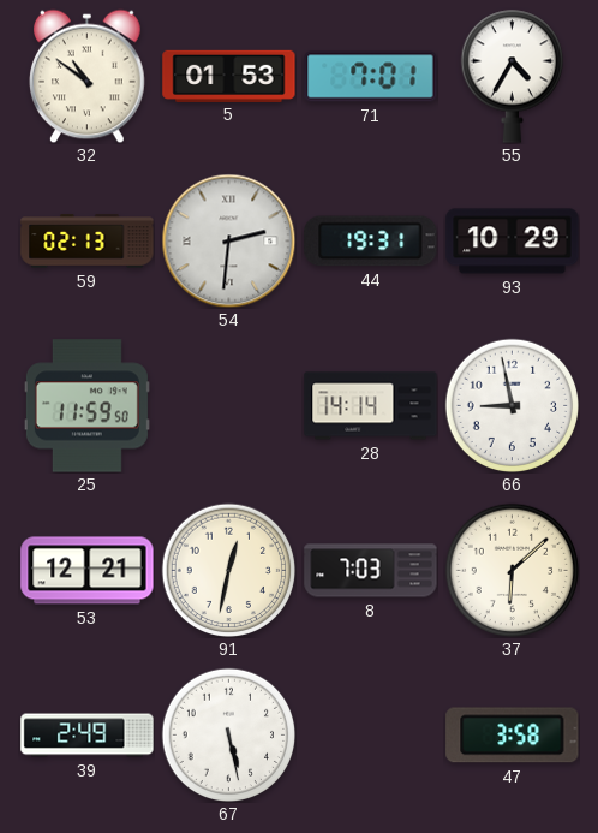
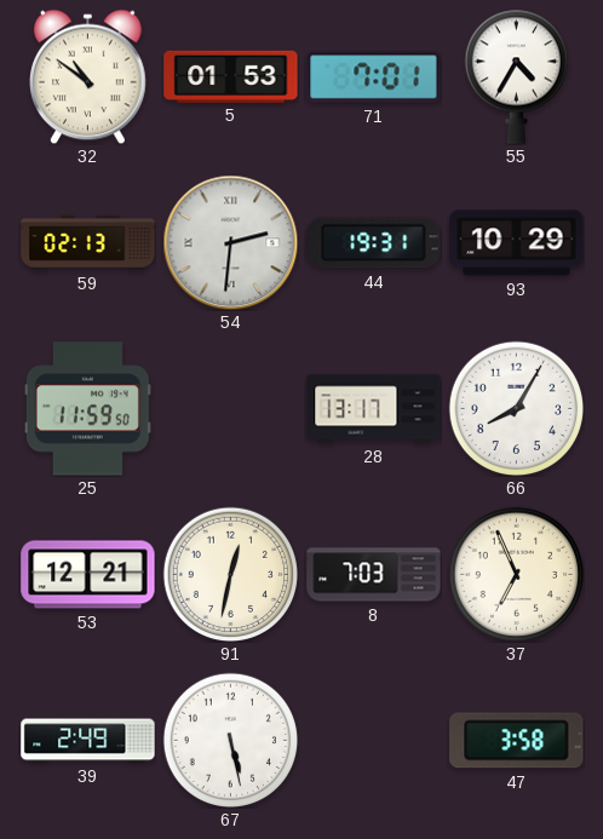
28: 14:14 -> 13:17
66: 8:58 -> 8:05
37: 6:08 -> 6:56
